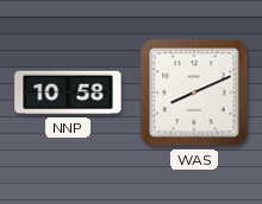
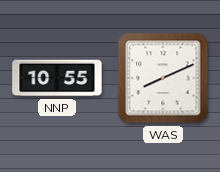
NNP: 10:58 -> 10:55
